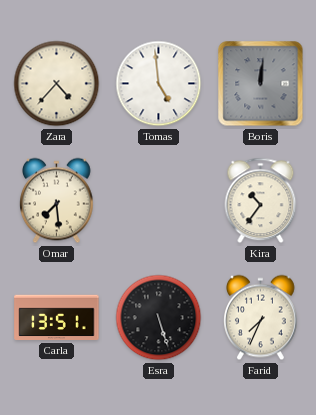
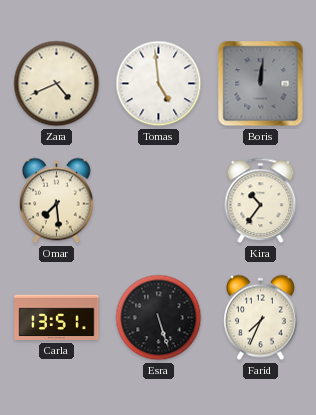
Zara: 4:37 -> 4:41
